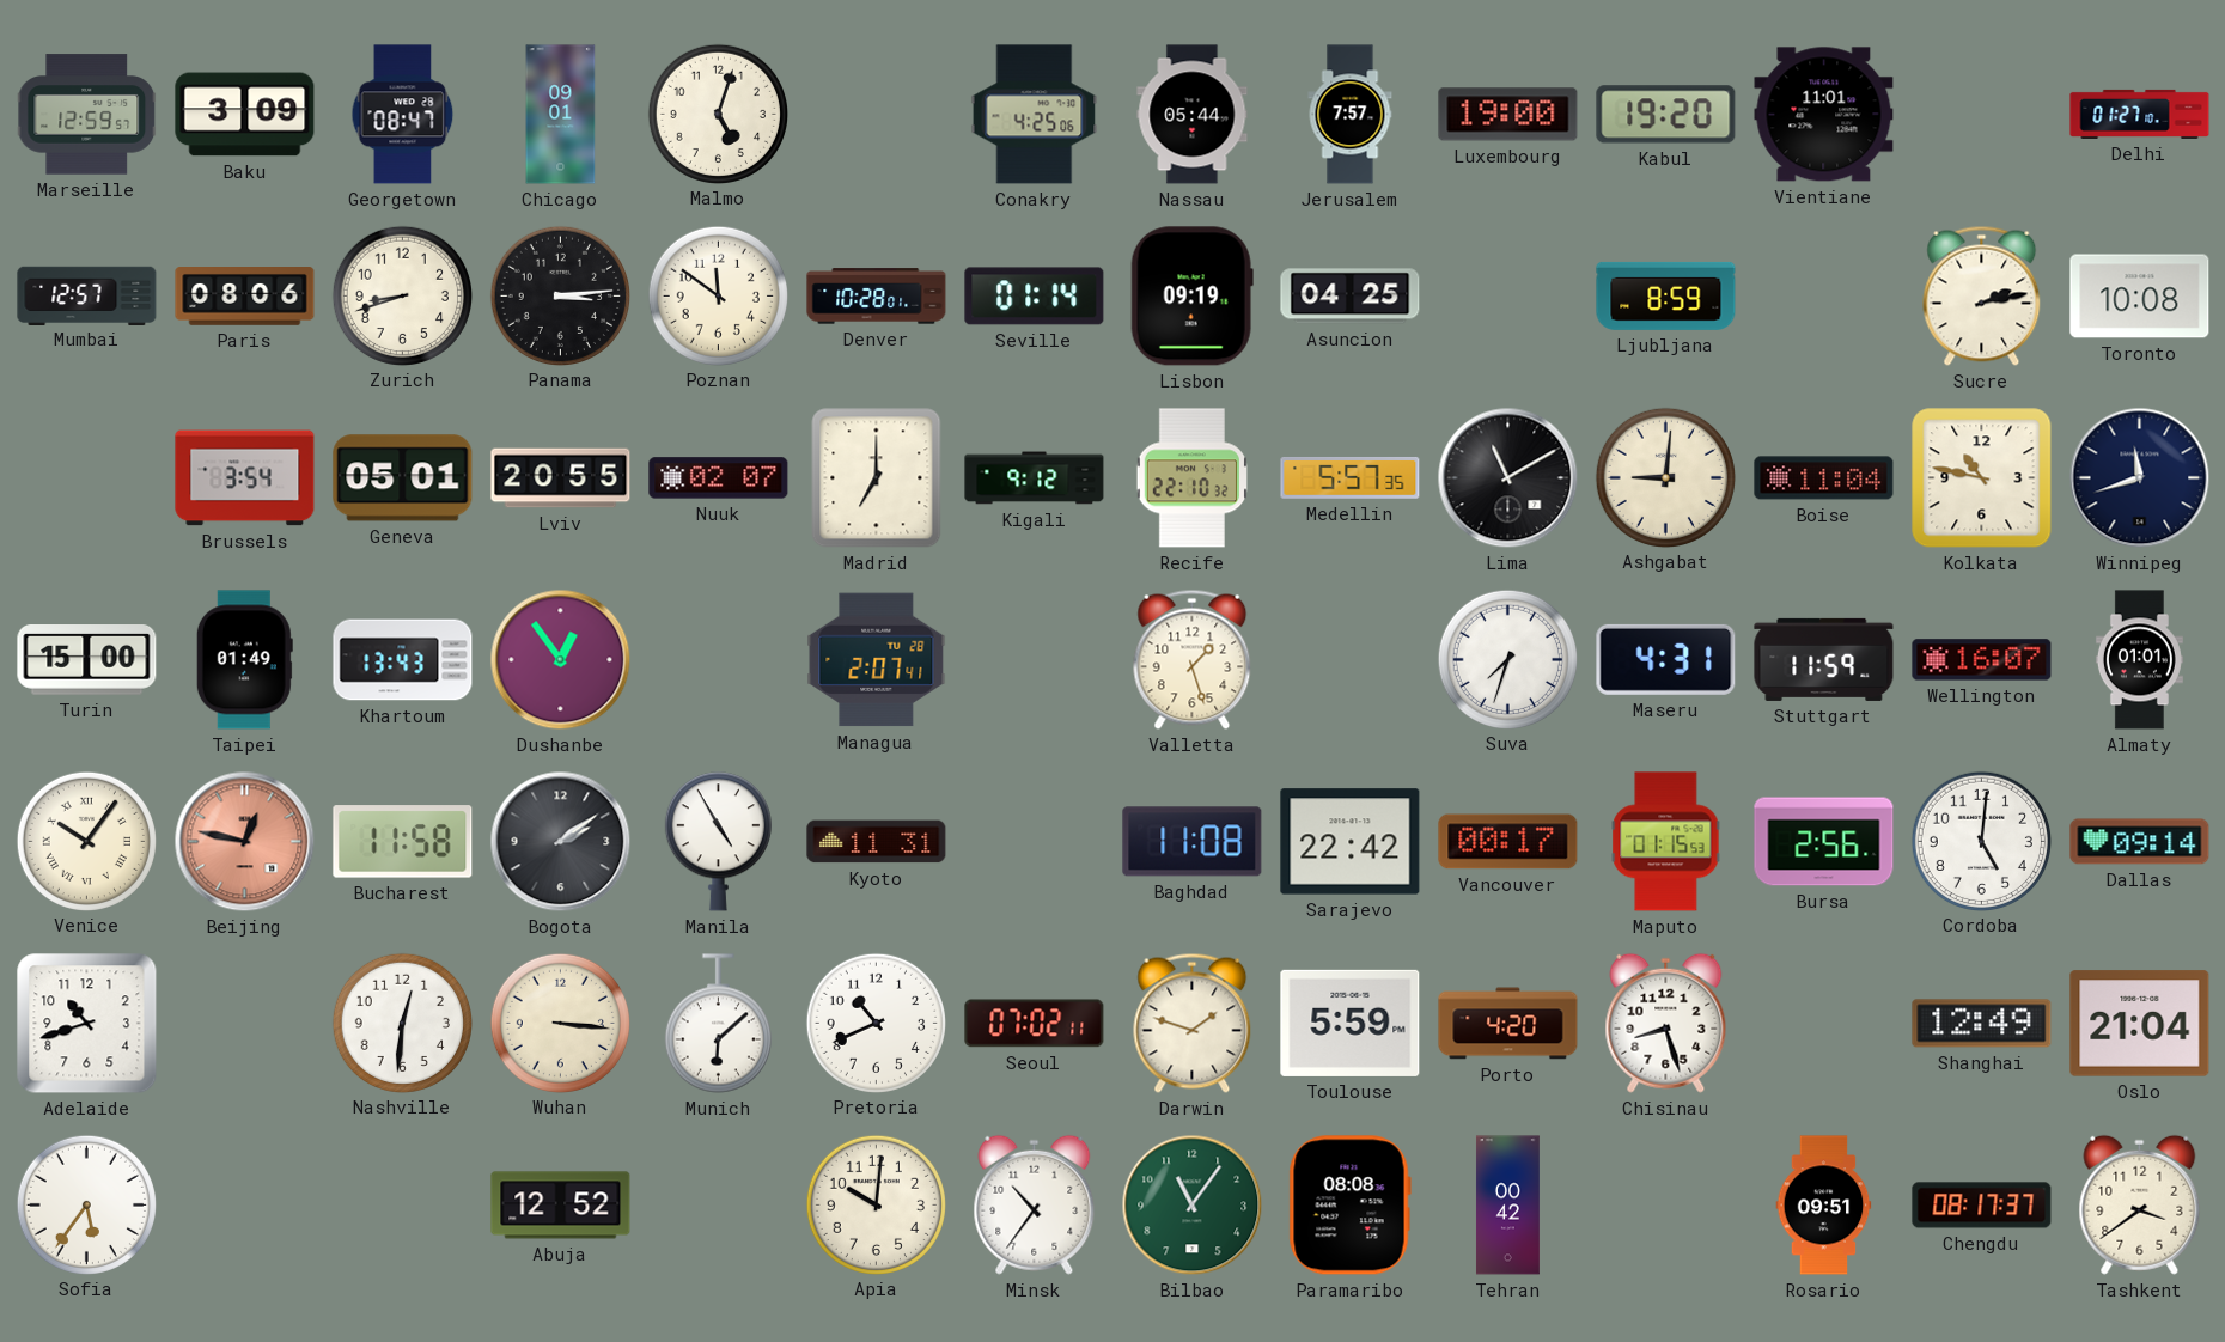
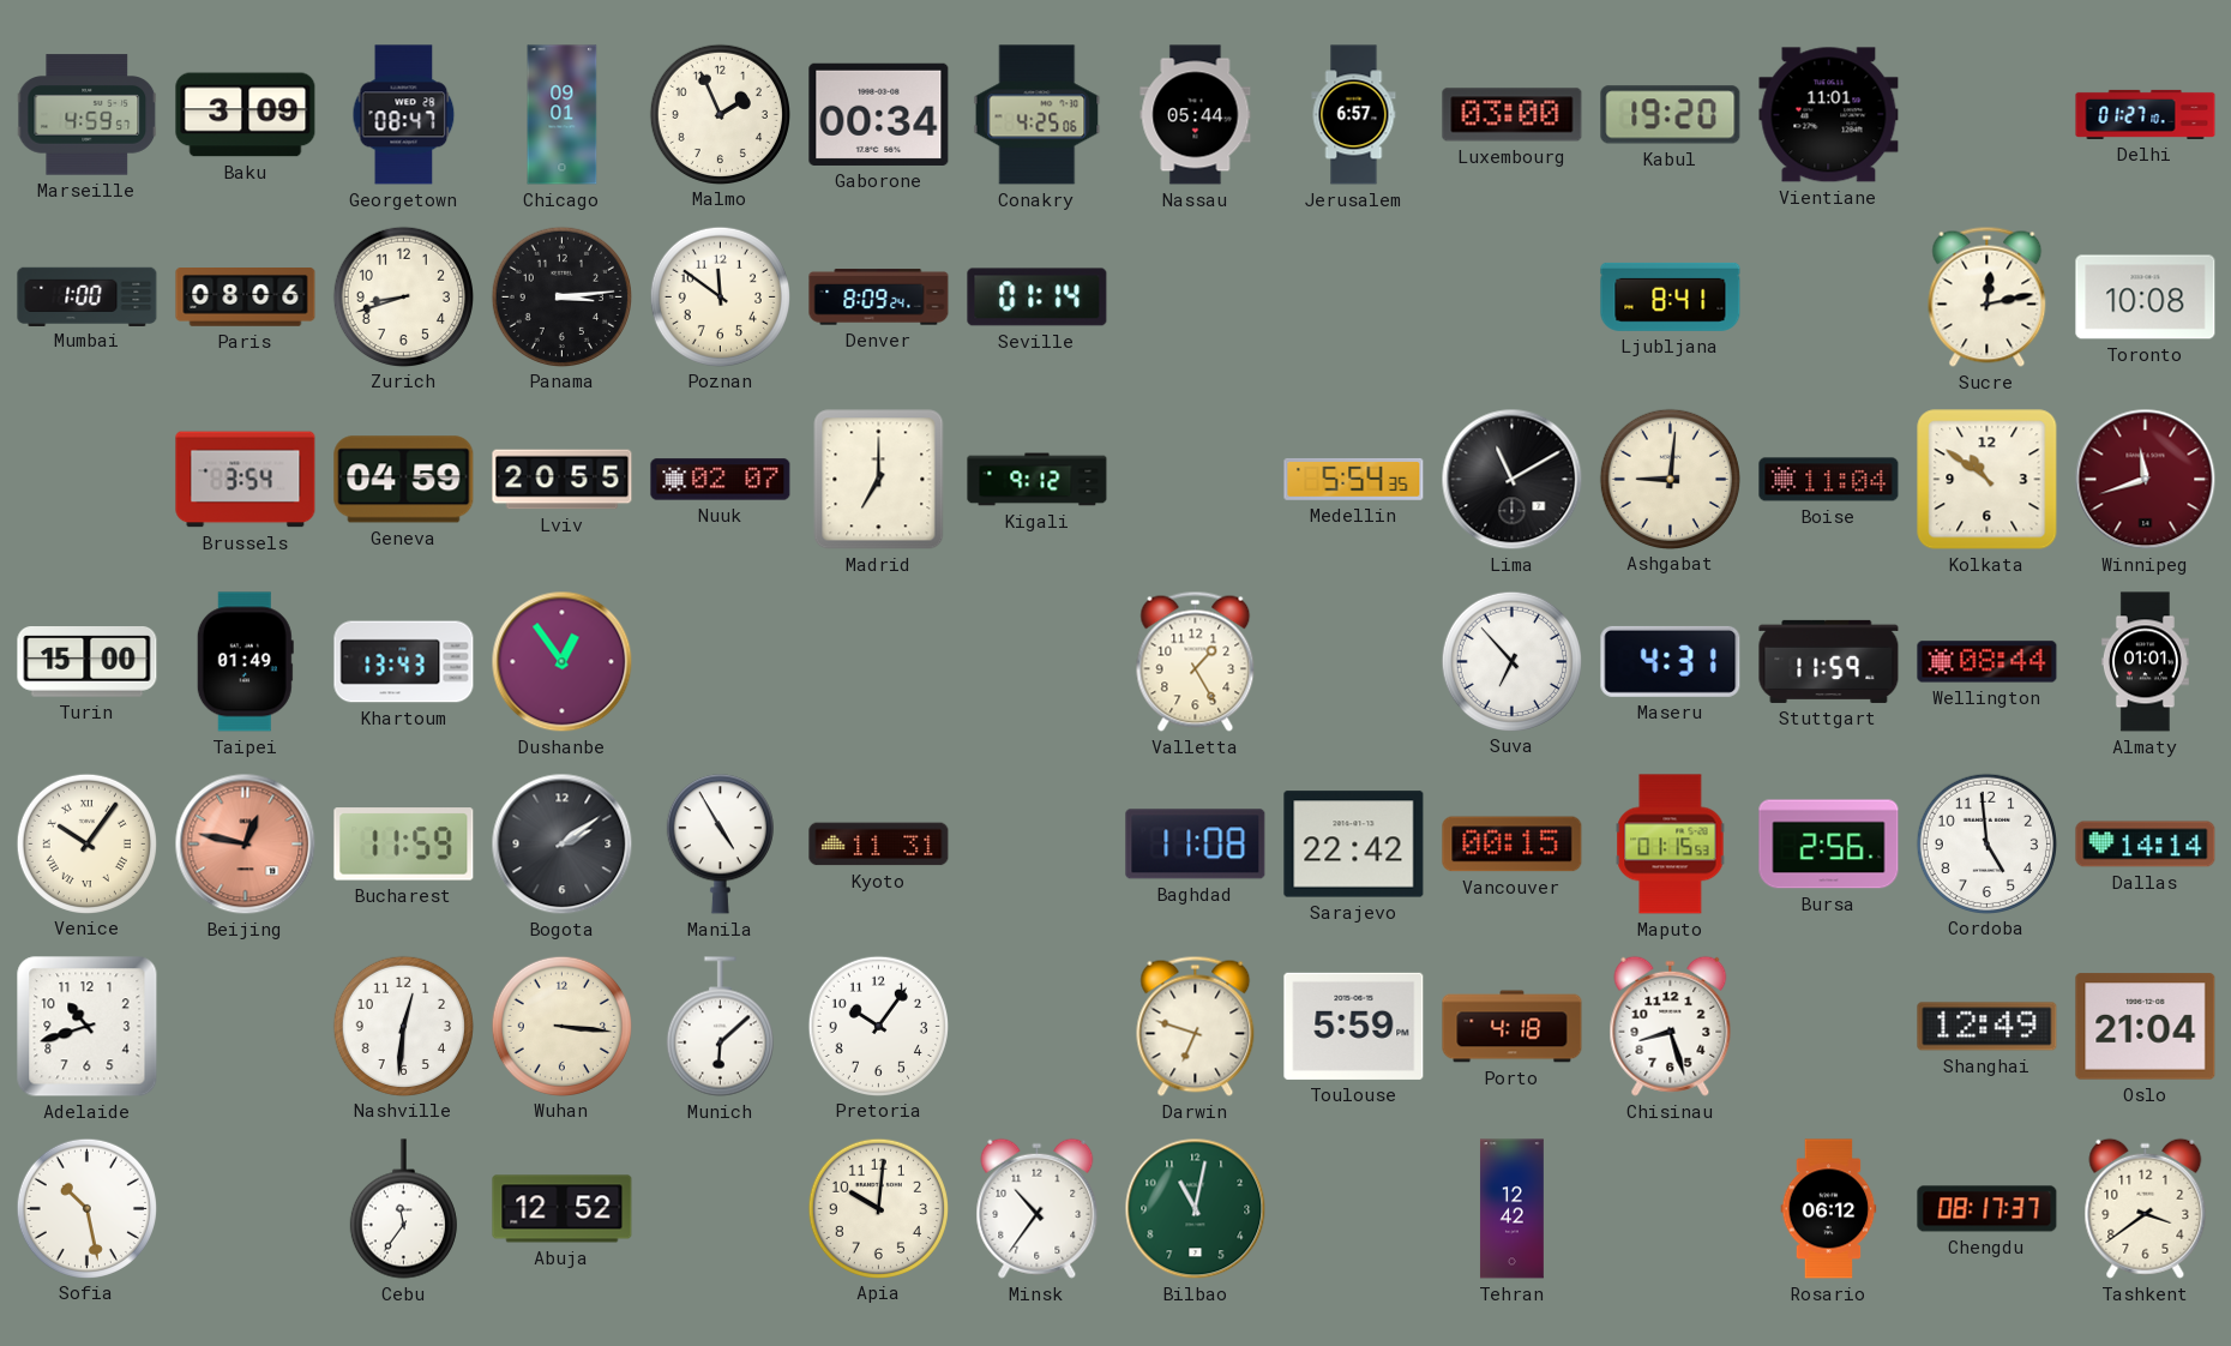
Marseille: 12:59 -> 4:59
Malmo: 5:03 -> 1:56
Gaborone: none -> 00:34
Jerusalem: 7:57 -> 6:57
Luxembourg: 19:00 -> 03:00
Mumbai: 12:57 -> 1:00
Denver: 10:28 -> 8:09
Lisbon: 09:19 -> none
Asuncion: 04:25 -> none
Ljubljana: 8:59 -> 8:41
Sucre: 2:13 -> 12:13
Geneva: 05:01 -> 04:59
Recife: 22:10 -> none
Medellin: 5:57 -> 5:54
Kolkata: 10:47 -> 10:51
Winnipeg dial: navy -> burgundy
Managua: 2:07 -> none
Valletta: 1:27 -> 1:25
Suva: 7:33 -> 6:53
Wellington: 16:07 -> 08:44
Bucharest: 11:58 -> 11:59
Vancouver: 00:17 -> 00:15
Cordoba: 5:01 -> 4:59
Dallas: 09:14 -> 14:14
Pretoria: 10:41 -> 10:06
Seoul: 07:02 -> none
Darwin: 1:48 -> 6:48
Porto: 4:20 -> 4:18
Sofia: 5:36 -> 10:28
Cebu: none -> 11:36
Bilbao: 11:06 -> 11:02
Paramaribo: 08:08 -> none
Tehran: 00:42 -> 12:42
Rosario: 09:51 -> 06:12
